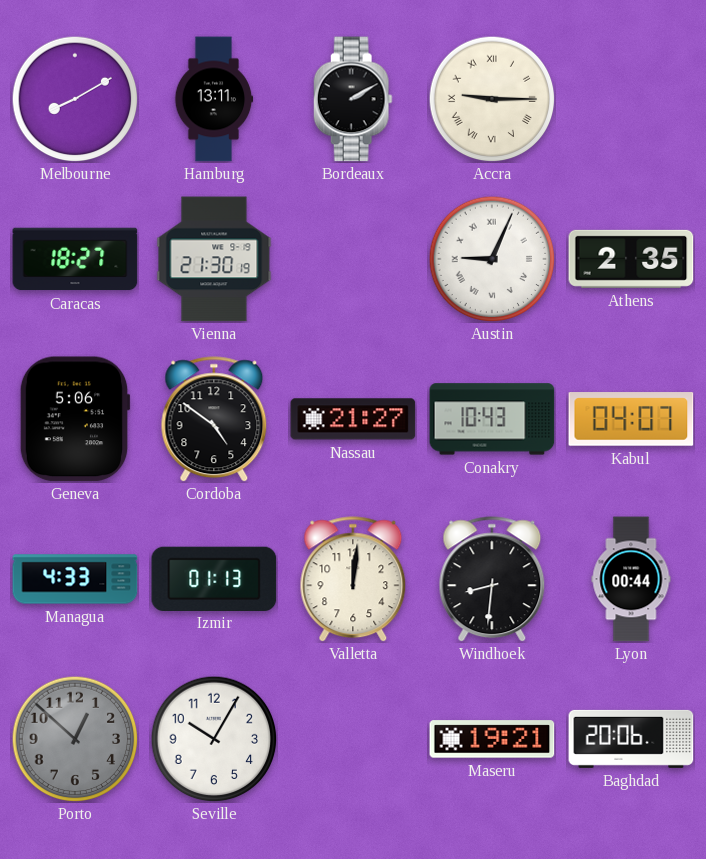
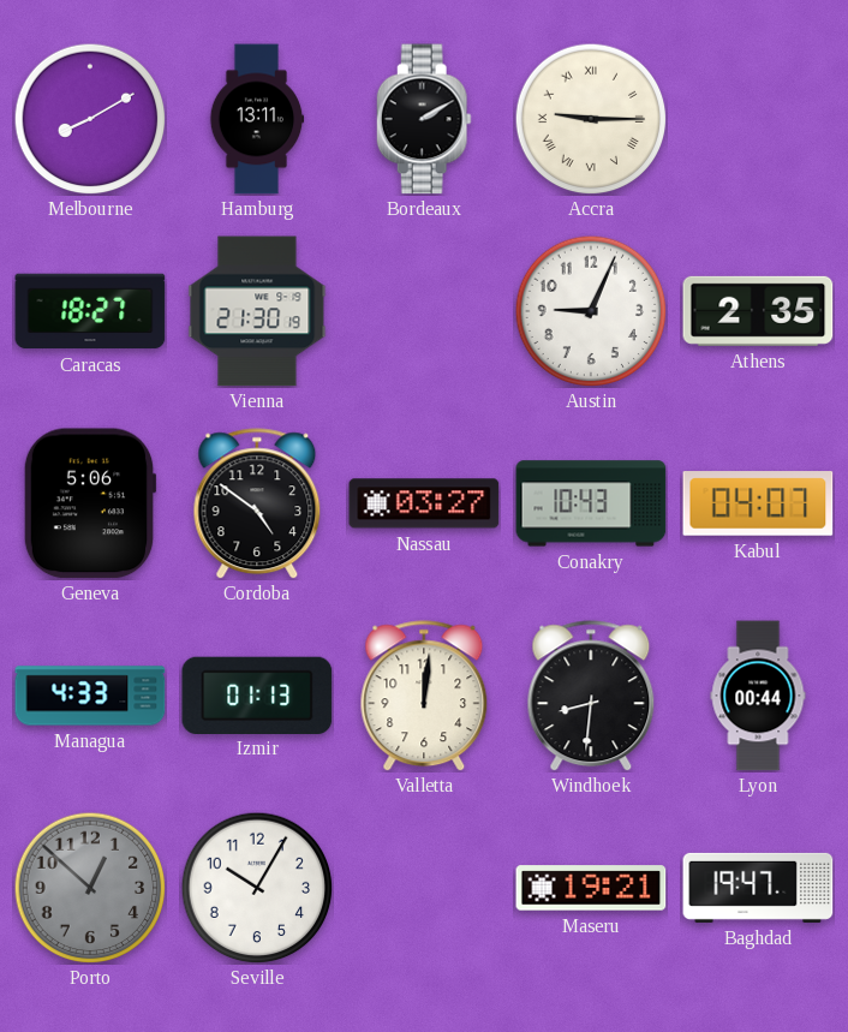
Austin numerals: Roman -> Arabic
Nassau: 21:27 -> 03:27
Baghdad: 20:06 -> 19:47
